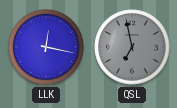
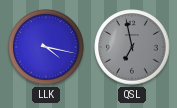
LLK: 12:17 -> 4:17
